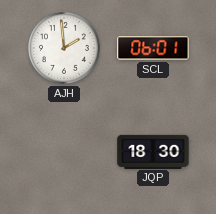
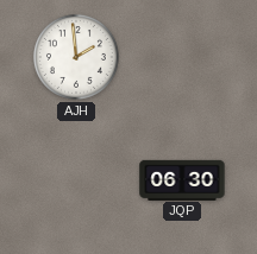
SCL: 06:01 -> none
JQP: 18:30 -> 06:30
